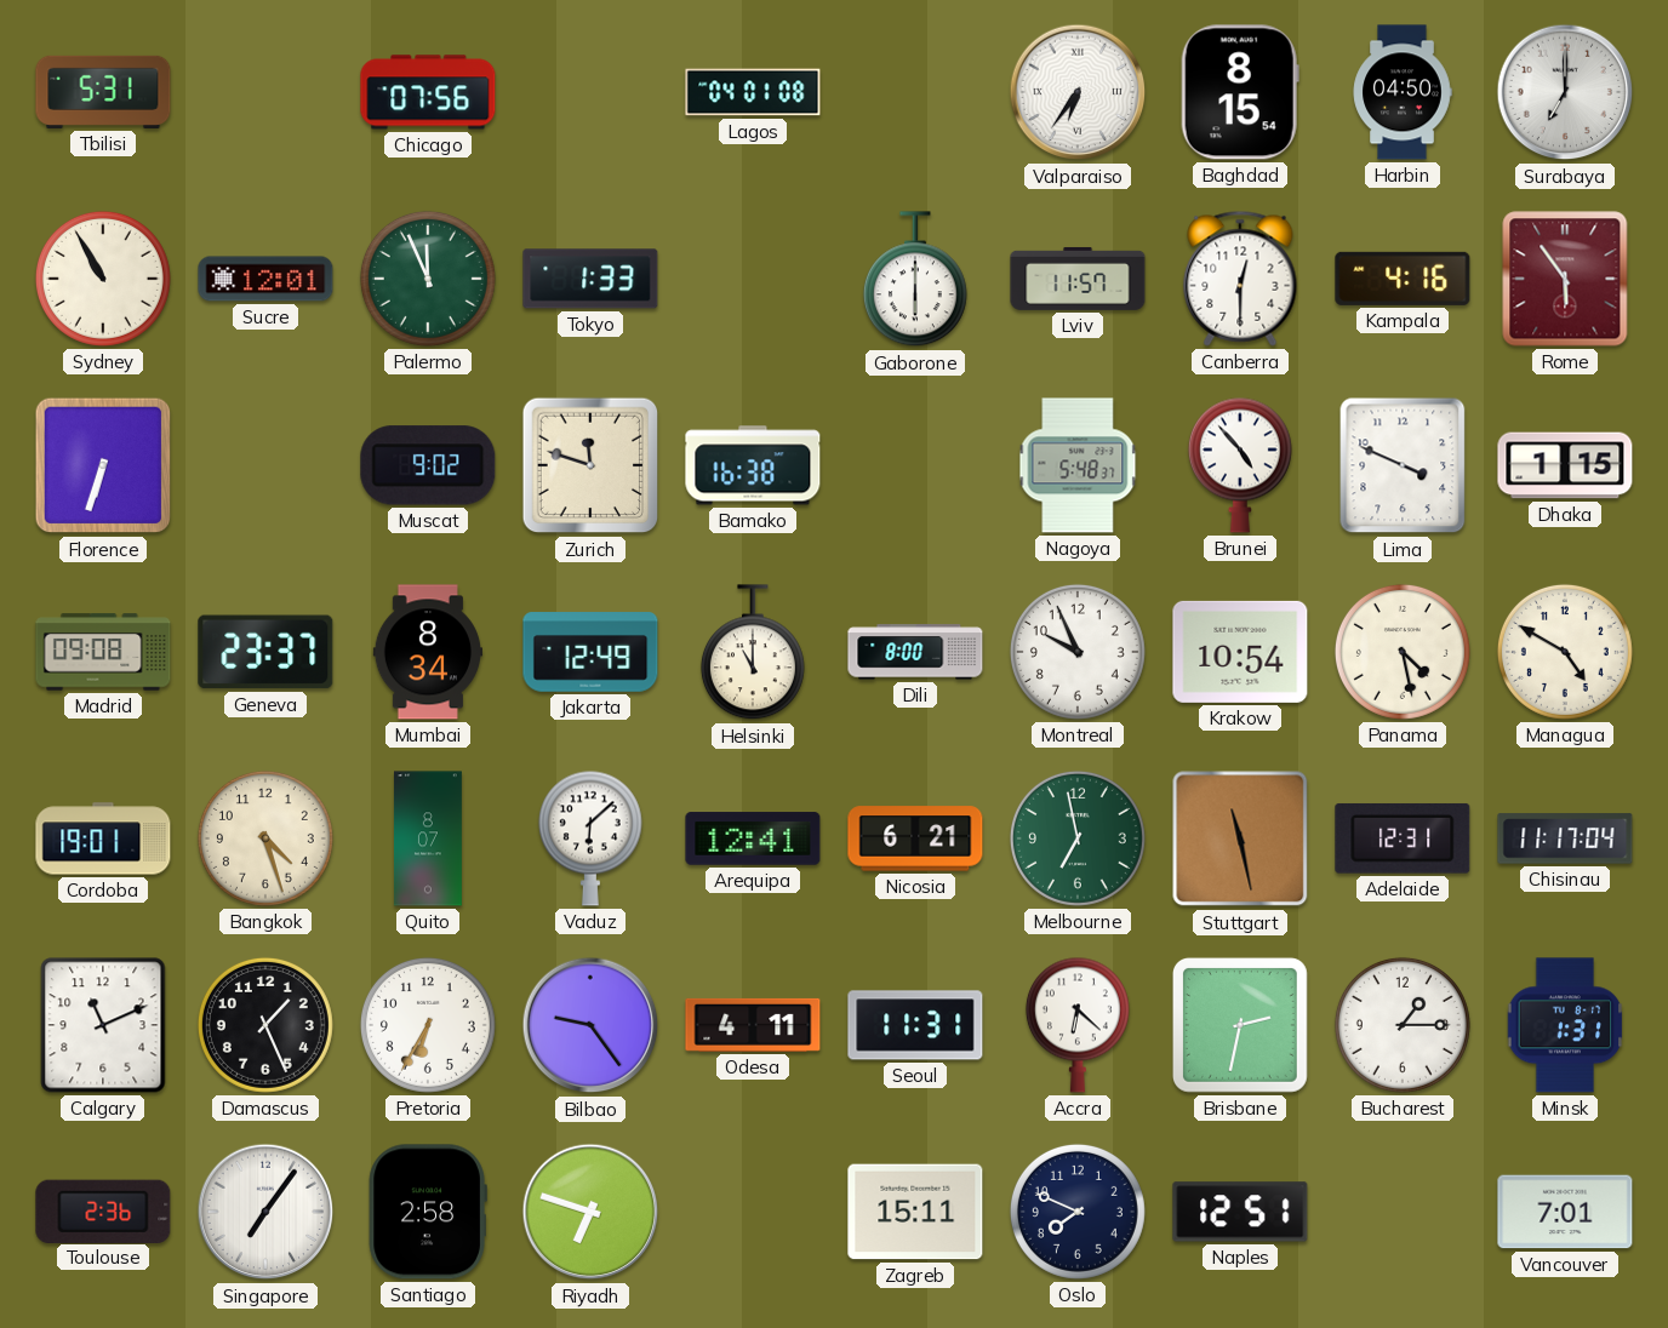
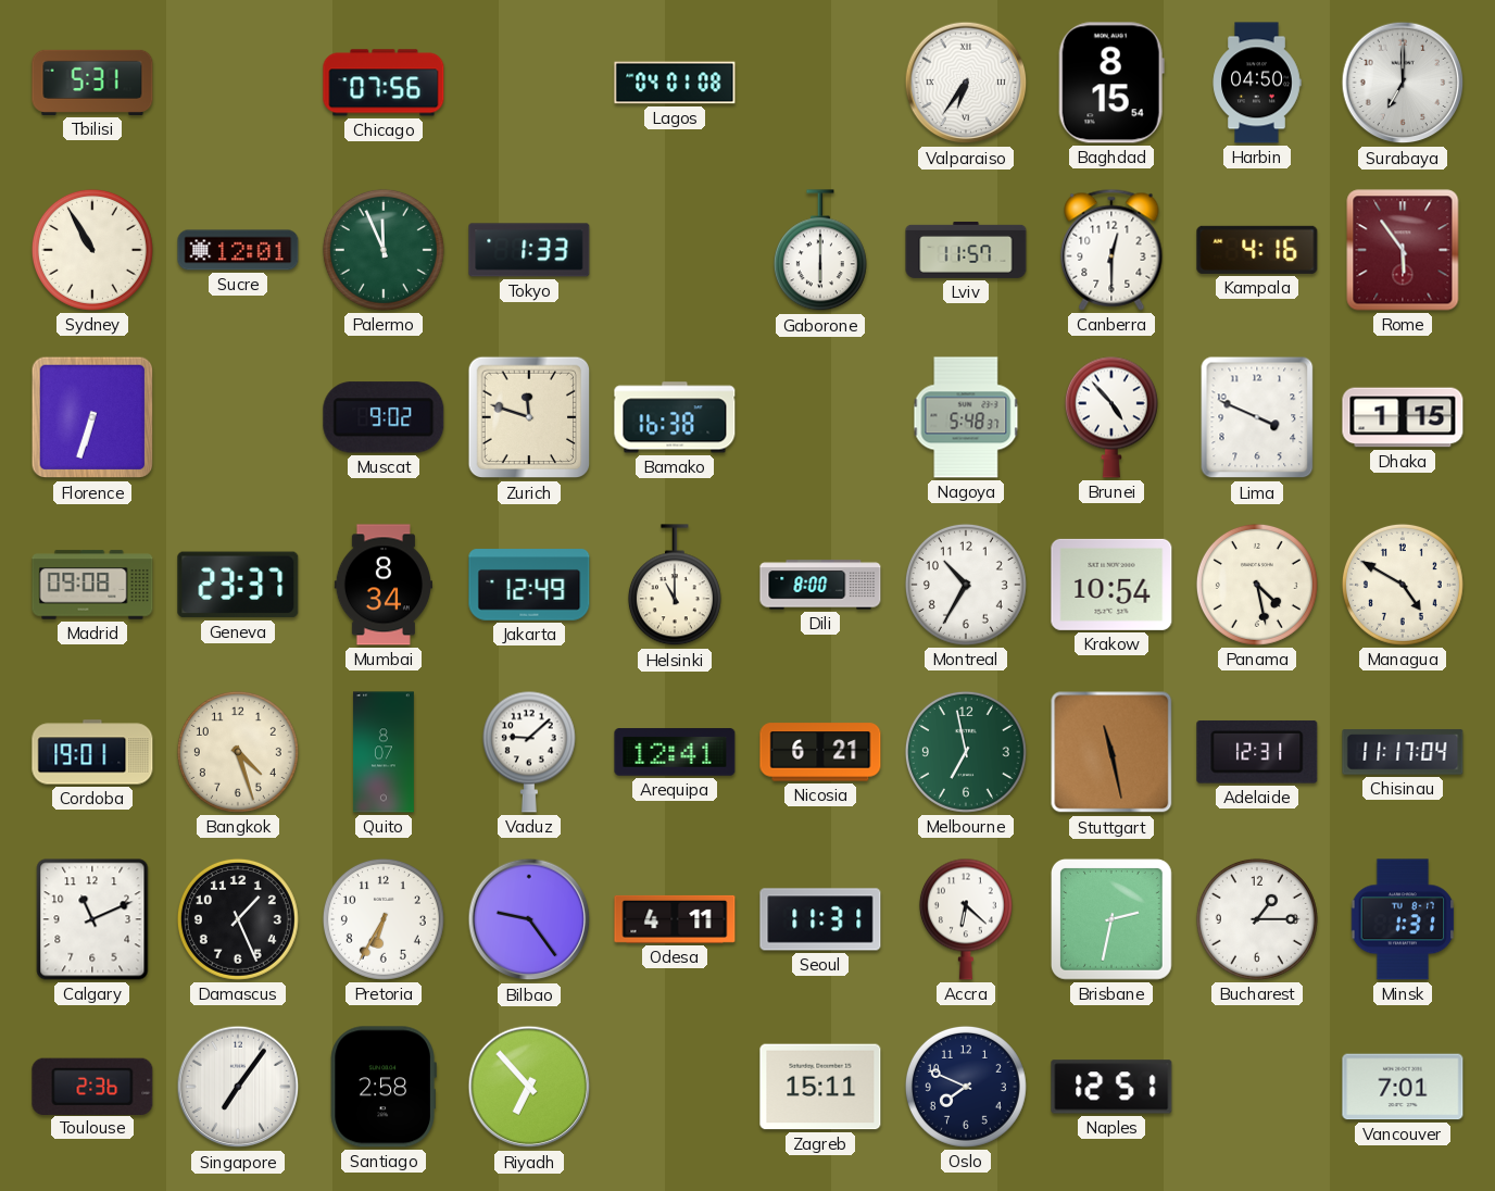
Montreal: 9:56 -> 10:35
Vaduz: 6:08 -> 9:08
Riyadh: 6:48 -> 6:53
